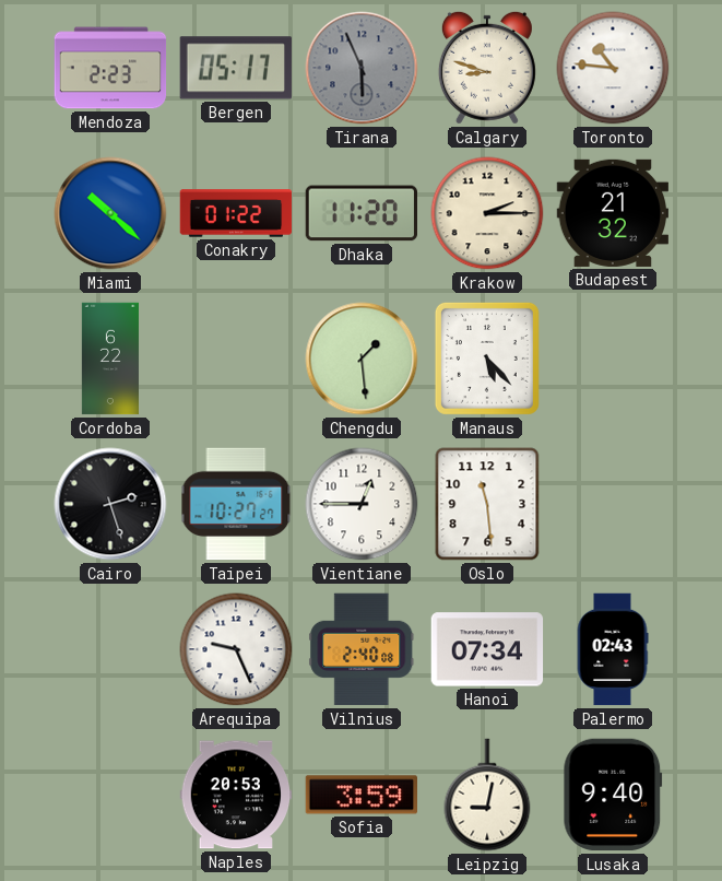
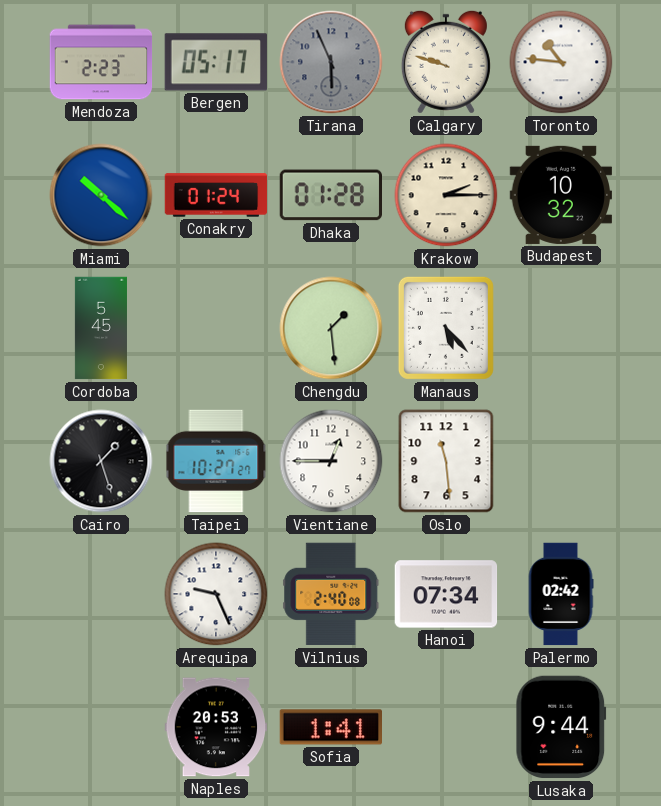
Calgary: 8:48 -> 9:48
Conakry: 01:22 -> 01:24
Dhaka: 11:20 -> 01:28
Budapest: 21:32 -> 10:32
Cordoba: 6:22 -> 5:45
Cairo: 2:27 -> 1:27
Palermo: 02:43 -> 02:42
Sofia: 3:59 -> 1:41
Leipzig: 9:02 -> none
Lusaka: 9:40 -> 9:44
